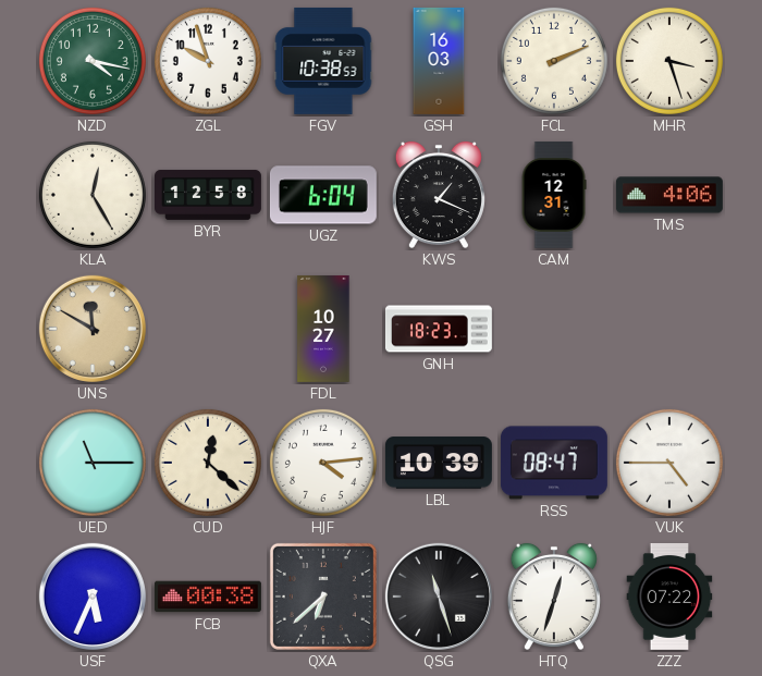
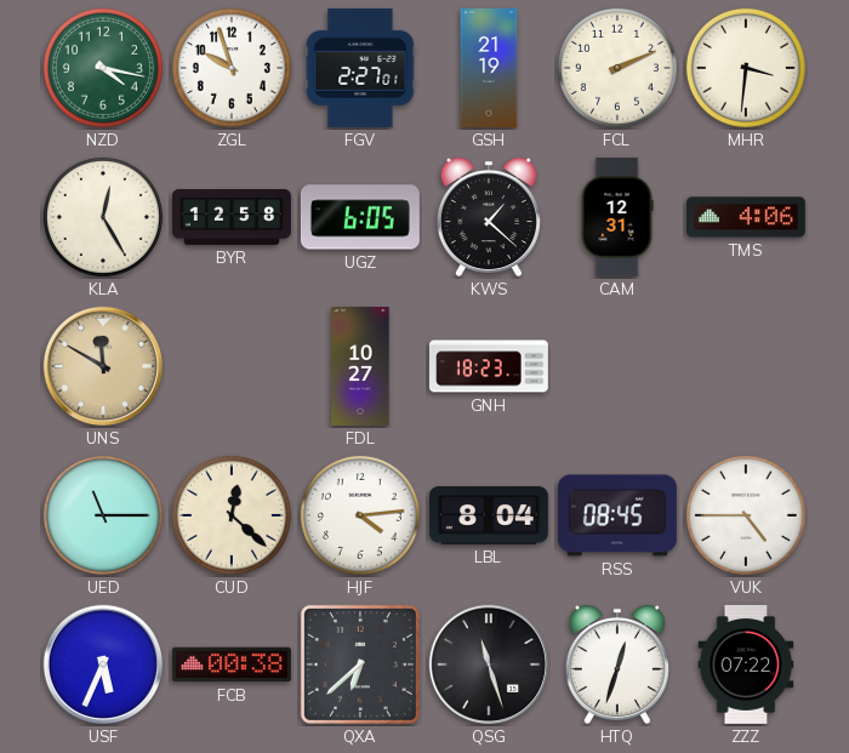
FGV: 10:38 -> 2:27
GSH: 16:03 -> 21:19
MHR: 3:27 -> 3:31
UGZ: 6:04 -> 6:05
KWS: 1:19 -> 1:22
LBL: 10:39 -> 8:04
RSS: 08:47 -> 08:45
